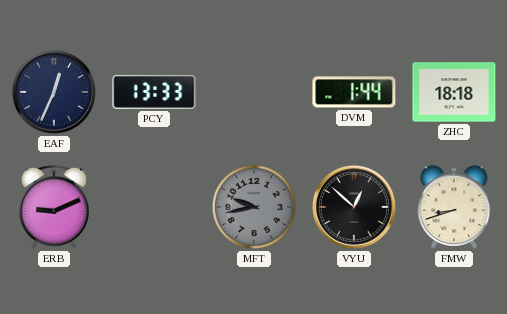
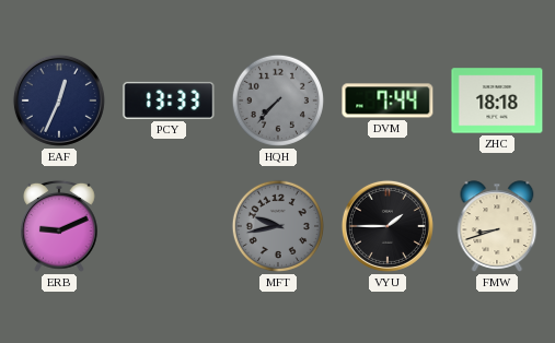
HQH: none -> 7:37
DVM: 1:44 -> 7:44
VYU: 12:52 -> 1:45
